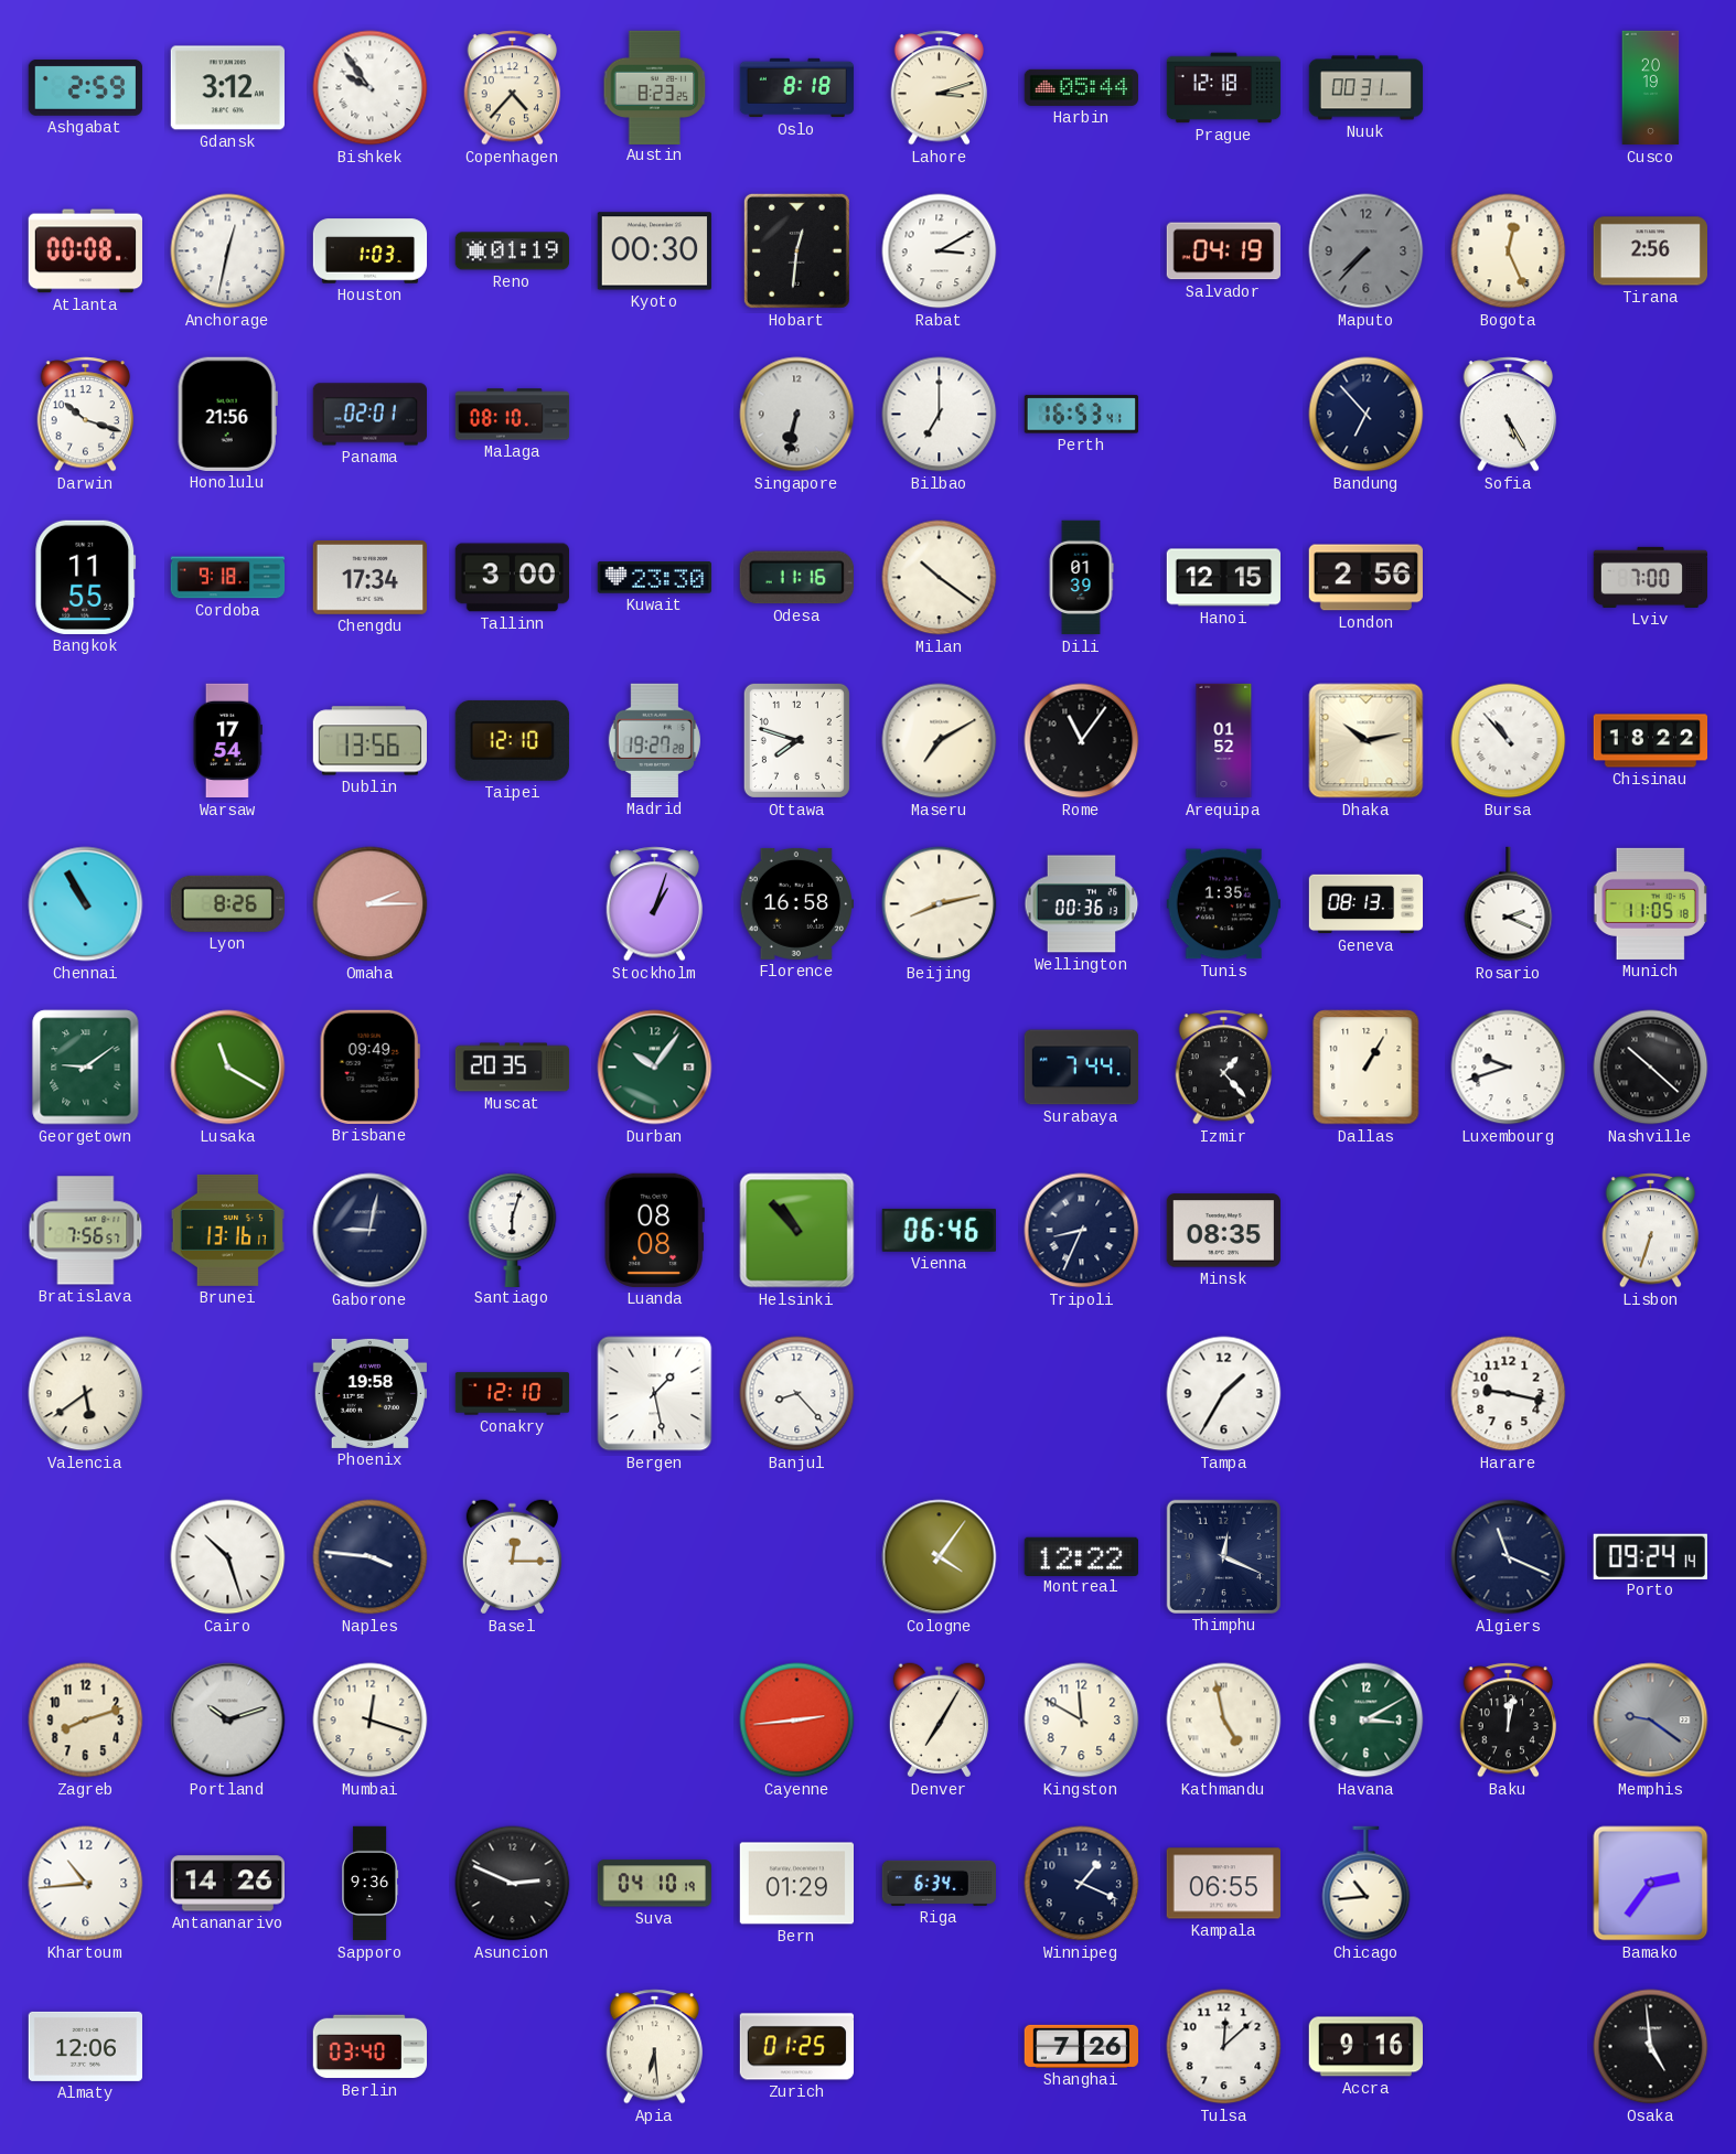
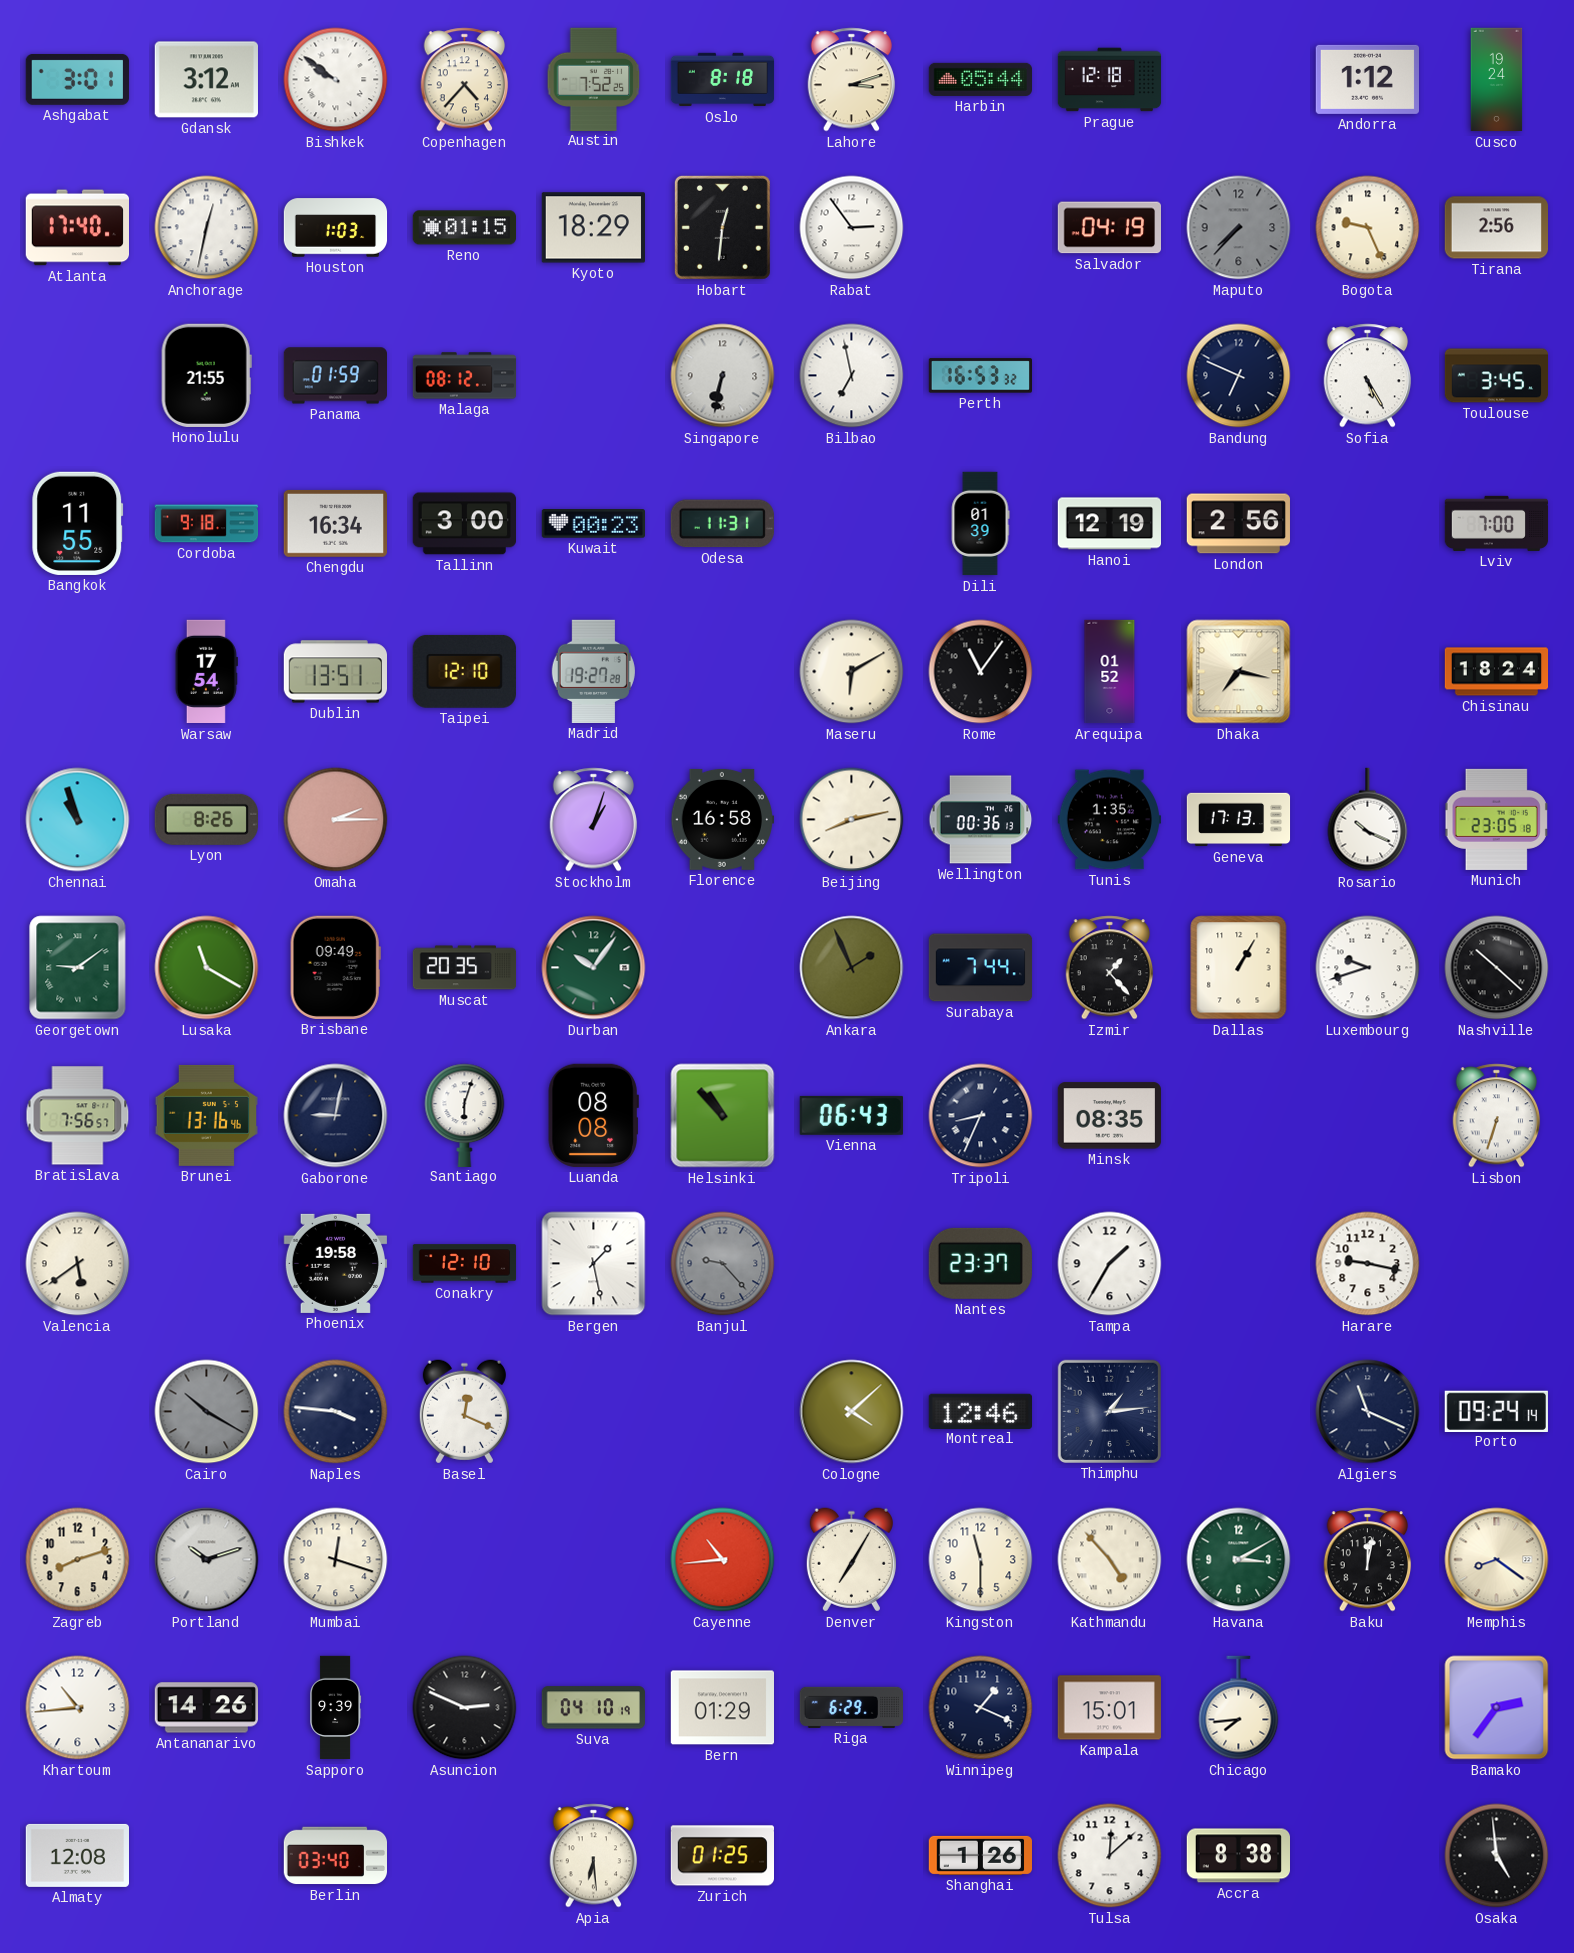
Ashgabat: 2:59 -> 3:01
Bishkek: 9:54 -> 9:51
Austin: 8:23 -> 7:52
Nuuk: 00:31 -> none
Andorra: none -> 1:12
Cusco: 20:19 -> 19:24
Atlanta: 00:08 -> 17:40
Reno: 01:19 -> 01:15
Kyoto: 00:30 -> 18:29
Rabat: 3:10 -> 2:54
Bogota: 12:26 -> 9:26
Darwin: 10:18 -> none
Honolulu: 21:56 -> 21:55
Panama: 02:01 -> 01:59
Malaga: 08:10 -> 08:12
Bilbao: 7:00 -> 6:58
Perth: 16:53:41 -> 16:53:32
Bandung: 6:53 -> 6:49
Toulouse: none -> 3:45
Chengdu: 17:34 -> 16:34
Kuwait: 23:30 -> 00:23
Odesa: 11:16 -> 11:31
Milan: 10:21 -> none
Hanoi: 12:15 -> 12:19
Dublin: 13:56 -> 13:51
Ottawa: 7:48 -> none
Maseru: 7:10 -> 6:10
Dhaka: 10:13 -> 7:17
Bursa: 10:53 -> none
Chisinau: 18:22 -> 18:24
Chennai: 10:55 -> 10:57
Geneva: 08:13 -> 17:13
Rosario: 2:19 -> 10:19
Munich: 11:05 -> 23:05
Ankara: none -> 1:56
Brunei: 13:16:17 -> 13:16:46
Vienna: 06:46 -> 06:43
Banjul: 8:23 -> 9:23
Banjul dial: white -> grey
Nantes: none -> 23:37
Cairo: 10:27 -> 10:20
Cairo dial: white -> grey
Basel: 12:15 -> 12:19
Cologne: 4:06 -> 4:08
Montreal: 12:22 -> 12:46
Thimphu: 12:19 -> 1:14
Cayenne: 2:44 -> 10:44
Kingston: 11:50 -> 11:30
Kathmandu: 4:58 -> 4:53
Memphis: 9:21 -> 8:21
Memphis dial: grey -> cream
Sapporo: 9:36 -> 9:39
Riga: 6:34 -> 6:29
Kampala: 06:55 -> 15:01
Chicago: 10:44 -> 7:44
Almaty: 12:06 -> 12:08
Shanghai: 7:26 -> 1:26
Accra: 9:16 -> 8:38
